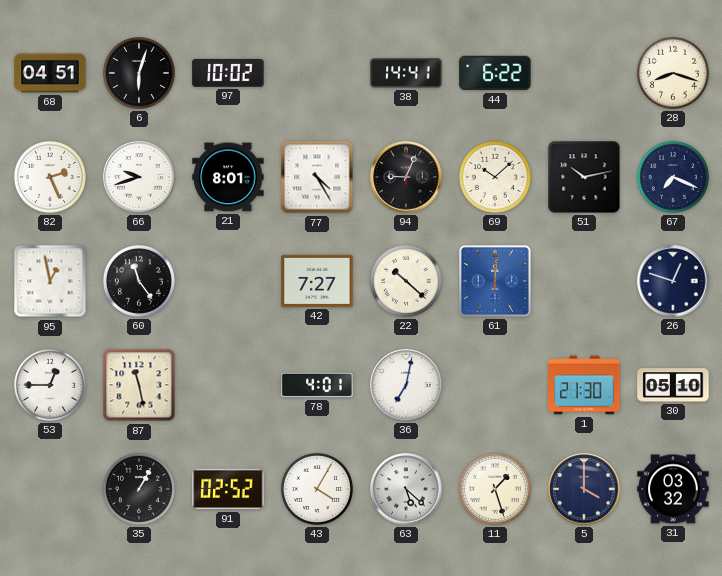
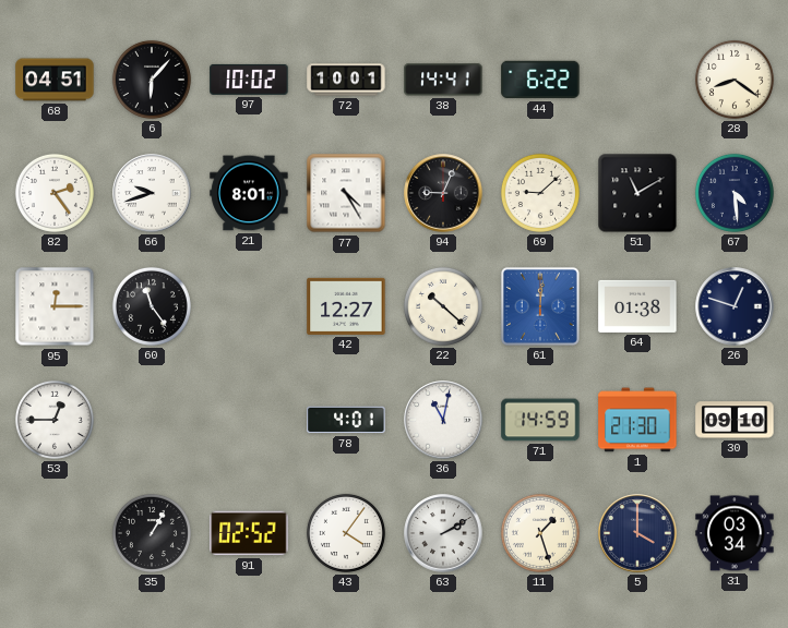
6: 6:03 -> 6:07
72: none -> 10:01
28: 8:18 -> 8:21
82: 2:26 -> 2:24
69: 10:08 -> 9:08
51: 10:13 -> 11:10
67: 7:19 -> 4:29
95: 12:58 -> 12:15
42: 7:27 -> 12:27
64: none -> 01:38
87: 11:28 -> none
36: 7:02 -> 11:02
71: none -> 14:59
30: 05:10 -> 09:10
43: 4:05 -> 4:06
63: 5:22 -> 2:10
31: 03:32 -> 03:34
